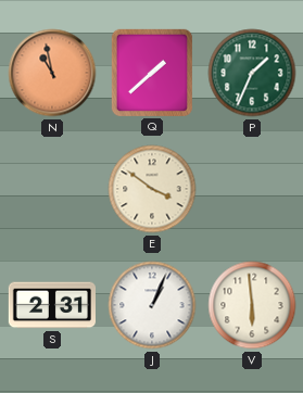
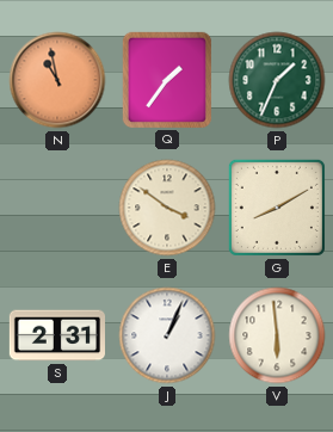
Q: 1:38 -> 1:36
G: none -> 8:10
